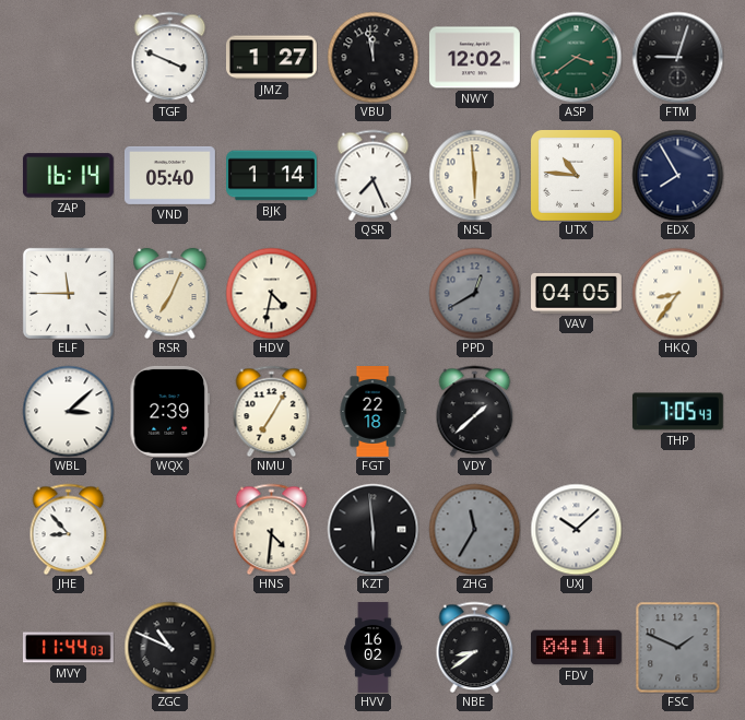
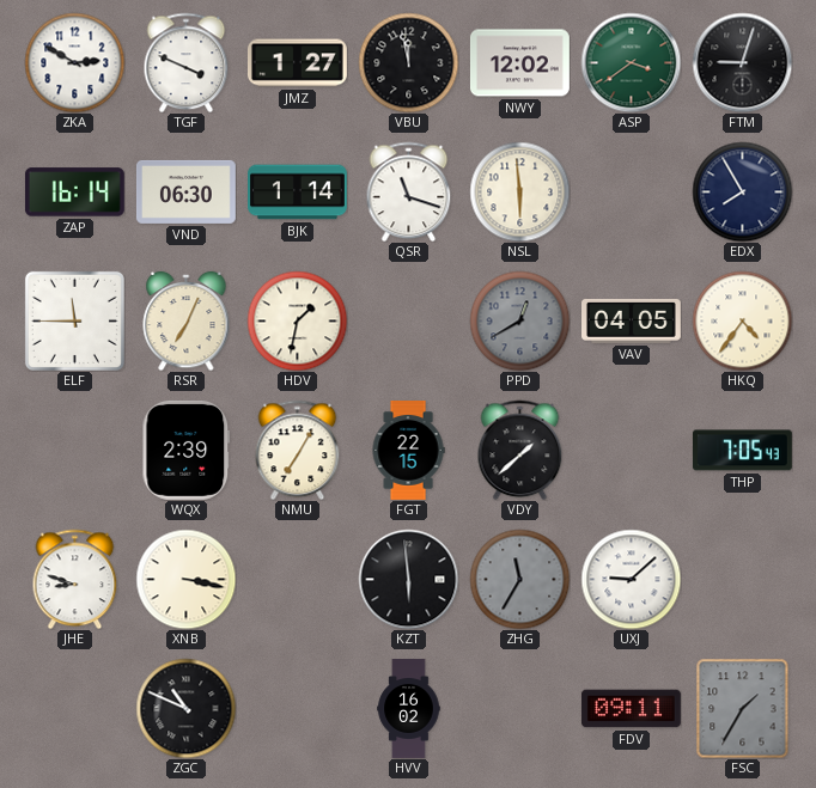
ZKA: none -> 2:50
VND: 05:40 -> 06:30
QSR: 7:26 -> 11:18
UTX: 10:46 -> none
HDV: 4:32 -> 1:32
HKQ: 8:36 -> 4:36
WBL: 3:08 -> none
FGT: 22:18 -> 22:15
JHE: 8:53 -> 8:48
XNB: none -> 3:17
HNS: 4:31 -> none
UXJ: 10:08 -> 9:08
MVY: 11:44 -> none
NBE: 8:39 -> none
FDV: 04:11 -> 09:11
FSC: 1:49 -> 1:35
